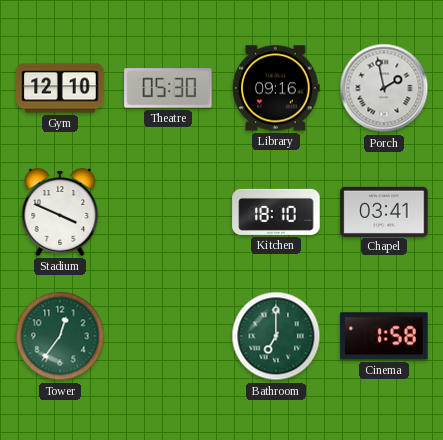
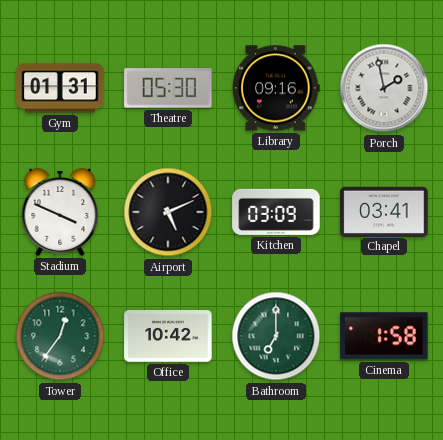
Gym: 12:10 -> 01:31
Airport: none -> 5:11
Kitchen: 18:10 -> 03:09
Office: none -> 10:42
